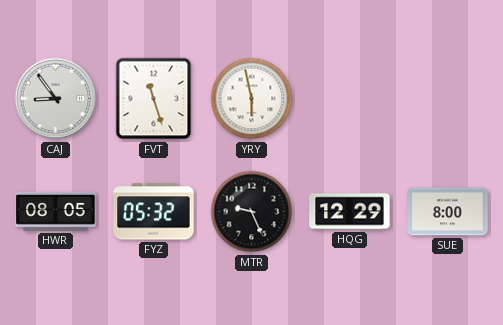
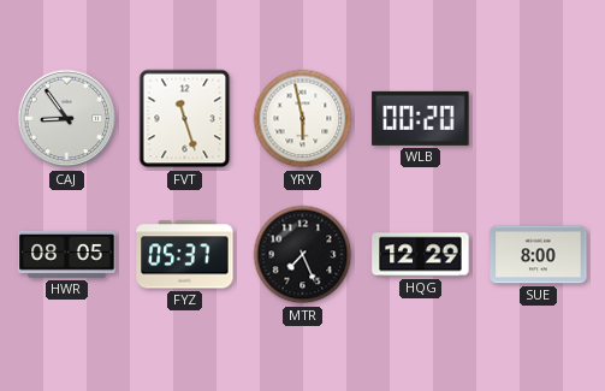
WLB: none -> 00:20
FYZ: 05:32 -> 05:37
MTR: 9:26 -> 7:26
